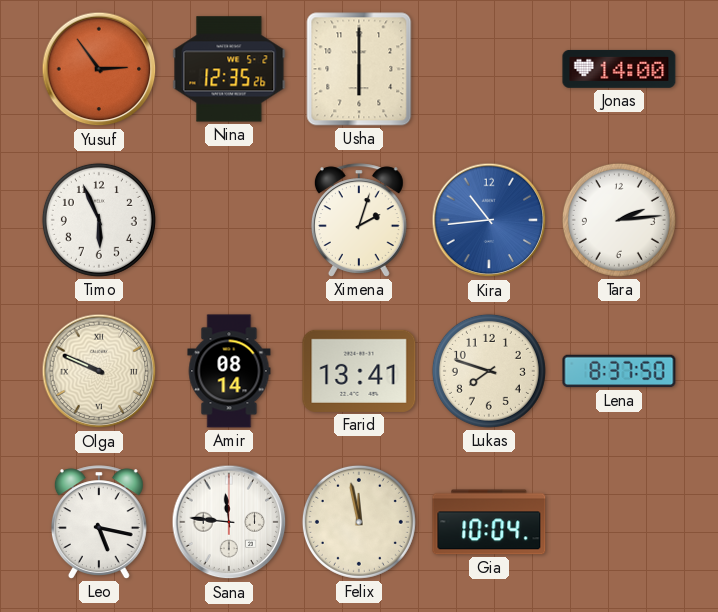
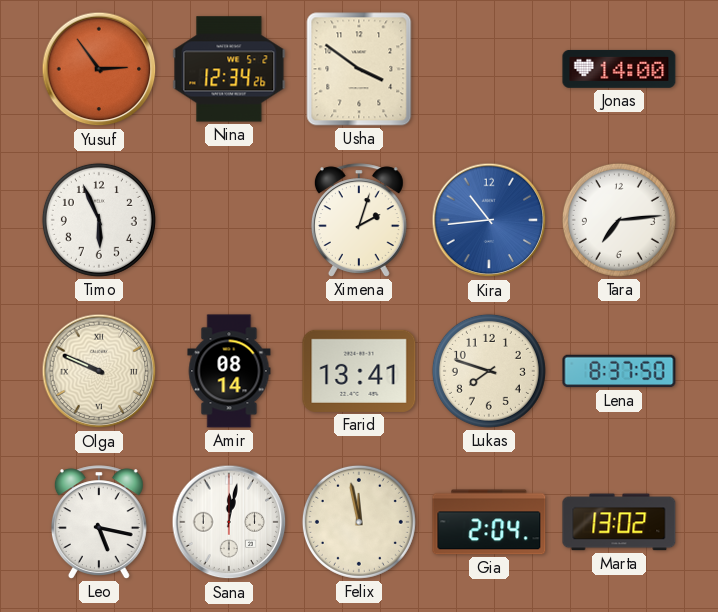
Nina: 12:35 -> 12:34
Usha: 6:00 -> 3:51
Tara: 2:14 -> 7:14
Sana: 11:46 -> 12:02
Gia: 10:04 -> 2:04
Marta: none -> 13:02
